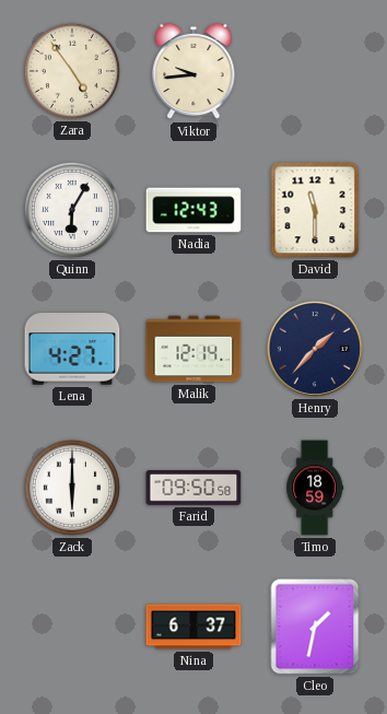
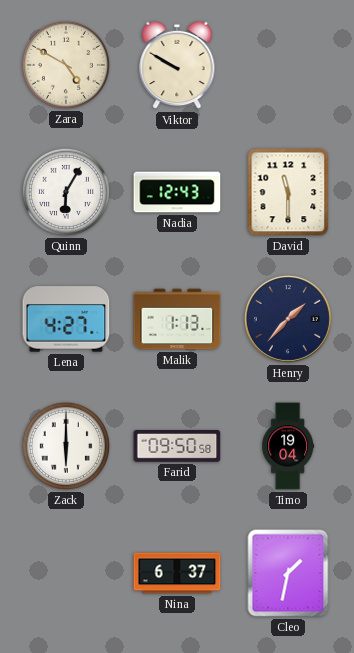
Zara: 4:54 -> 4:50
Viktor: 9:44 -> 9:50
Malik: 12:14 -> 1:13
Timo: 18:59 -> 19:04
